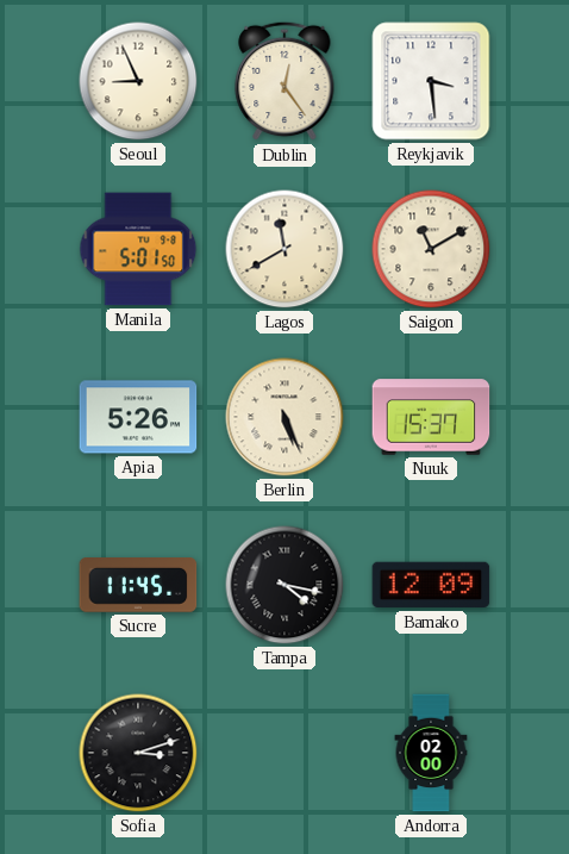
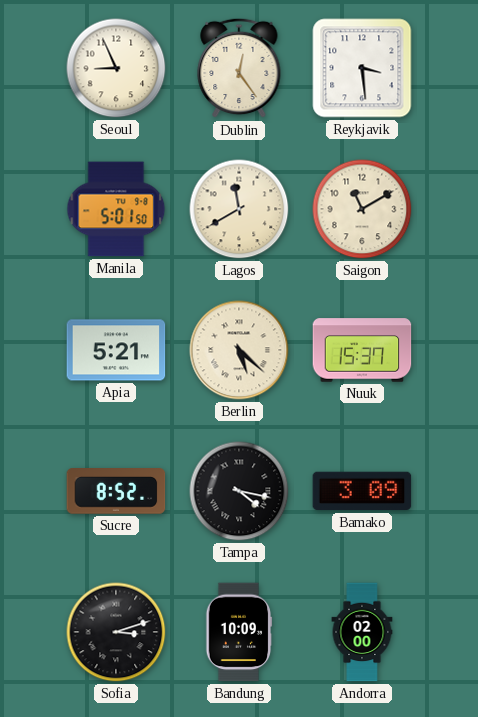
Apia: 5:26 -> 5:21
Berlin: 5:26 -> 5:22
Sucre: 11:45 -> 8:52
Bamako: 12:09 -> 3:09
Bandung: none -> 10:09
